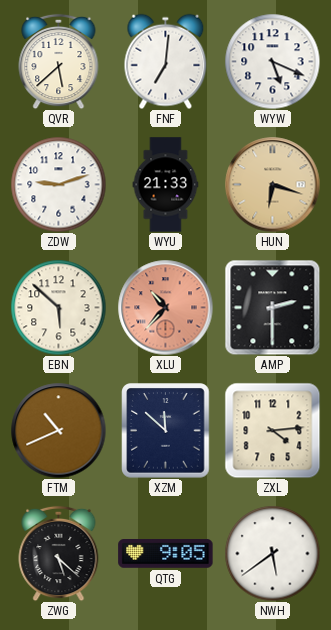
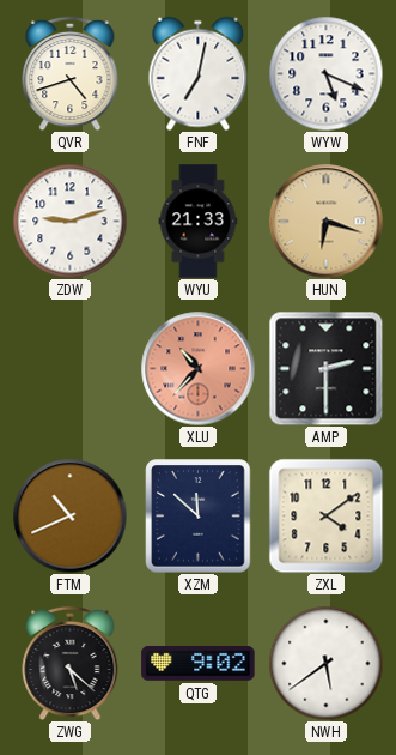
QVR: 5:38 -> 4:42
FNF: 7:01 -> 7:02
EBN: 5:52 -> none
ZXL: 4:14 -> 4:09
QTG: 9:05 -> 9:02
